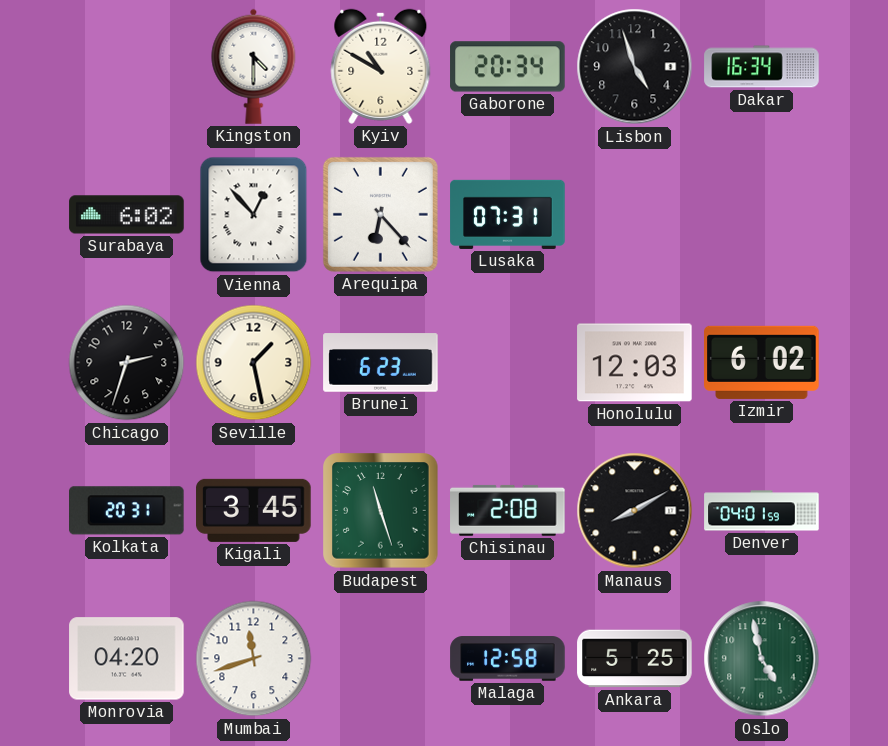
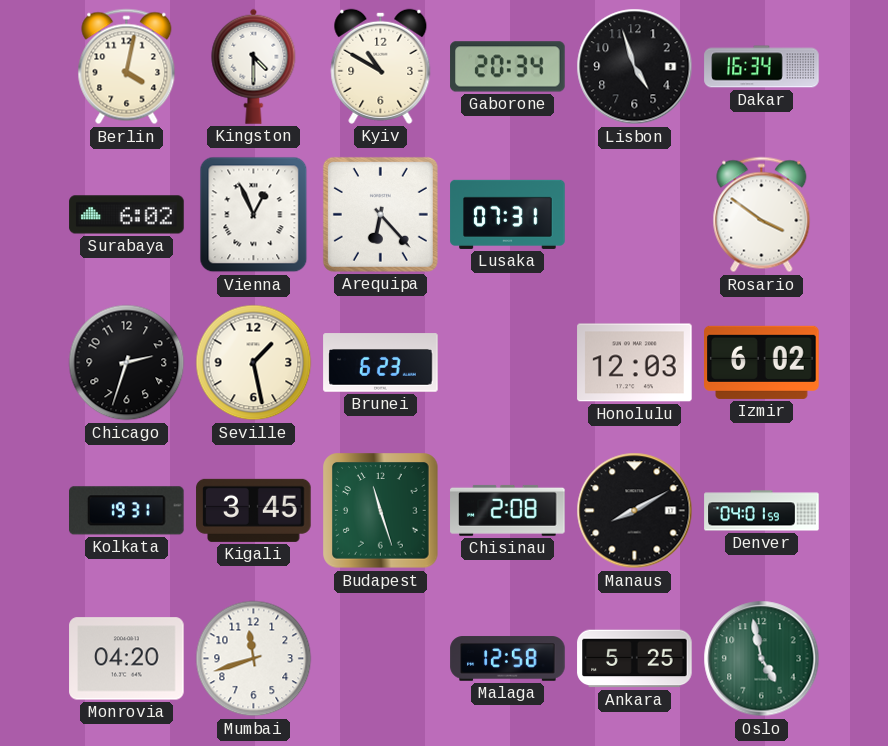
Berlin: none -> 4:02
Vienna: 12:53 -> 12:56
Rosario: none -> 3:51
Kolkata: 20:31 -> 19:31
